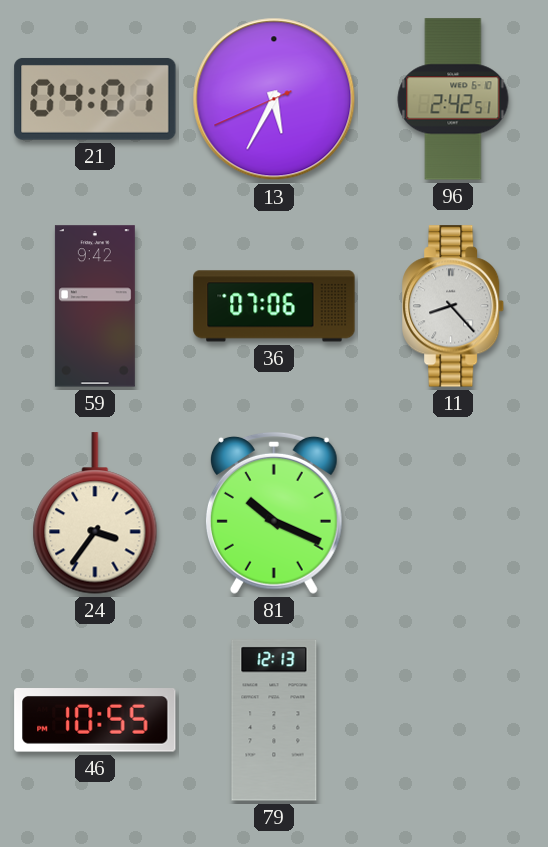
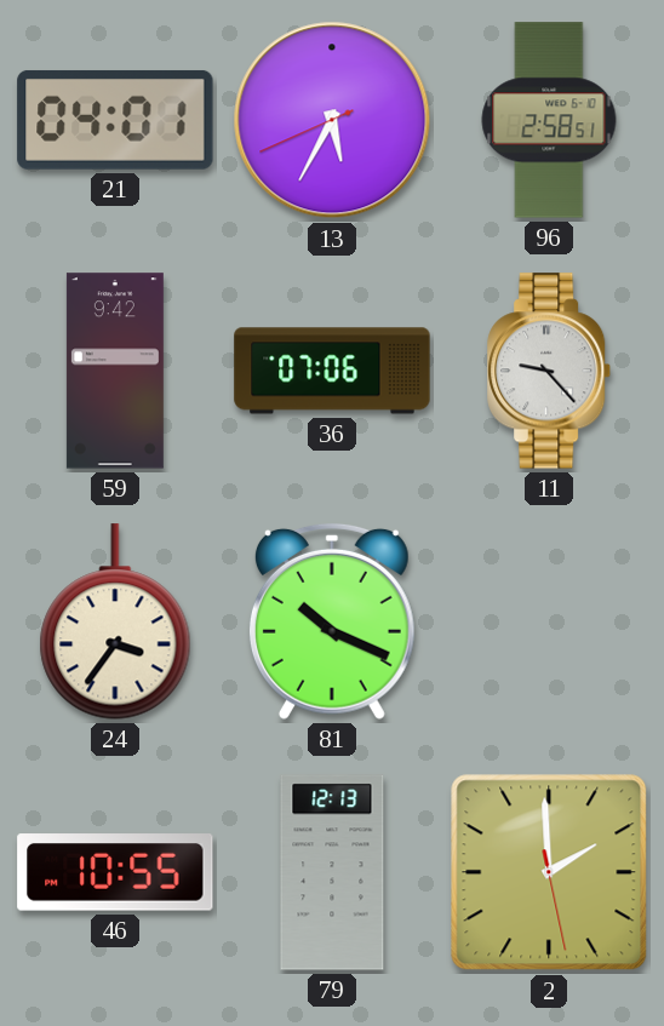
96: 2:42 -> 2:58
11: 8:23 -> 9:23
2: none -> 1:59
